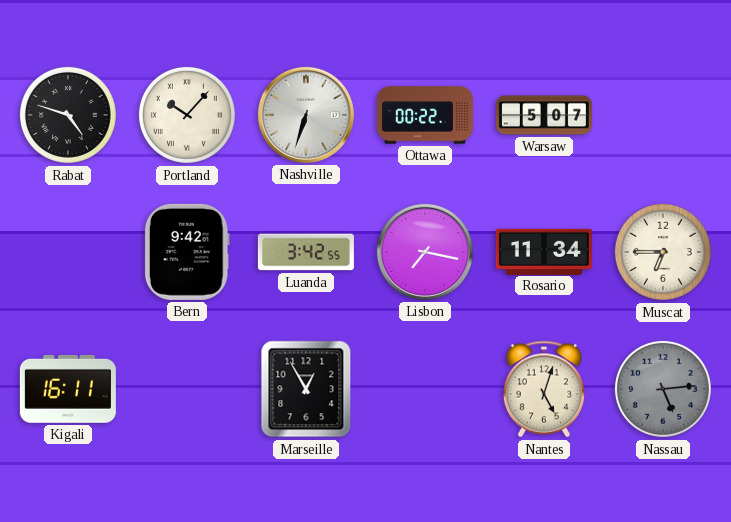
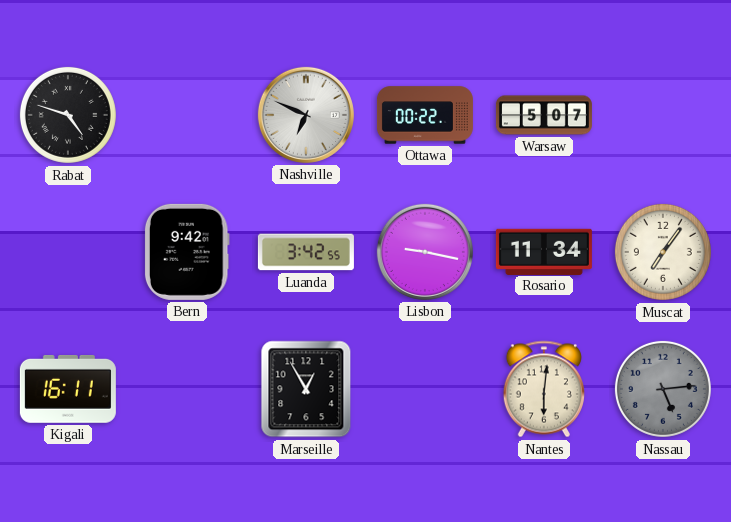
Portland: 10:07 -> none
Nashville: 6:33 -> 6:49
Lisbon: 7:17 -> 9:17
Muscat: 6:45 -> 7:06
Nantes: 5:03 -> 6:01
